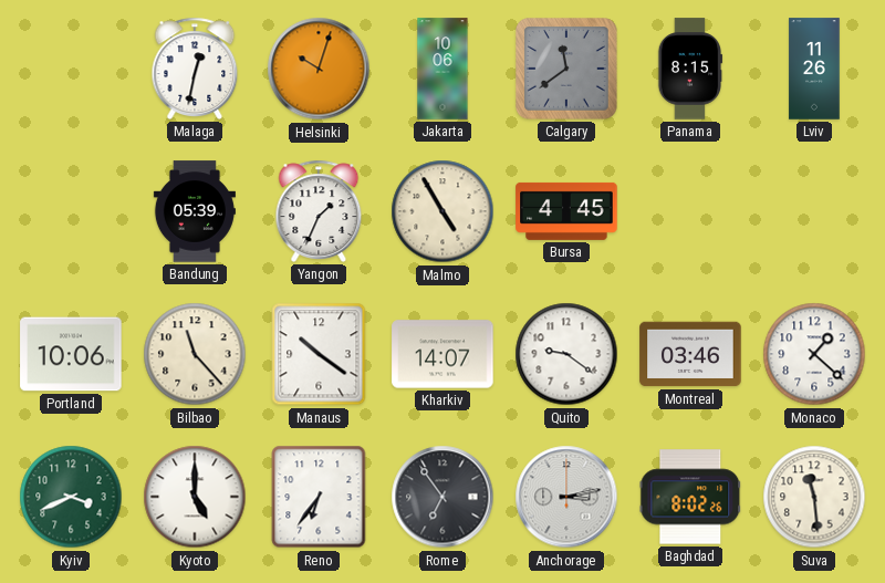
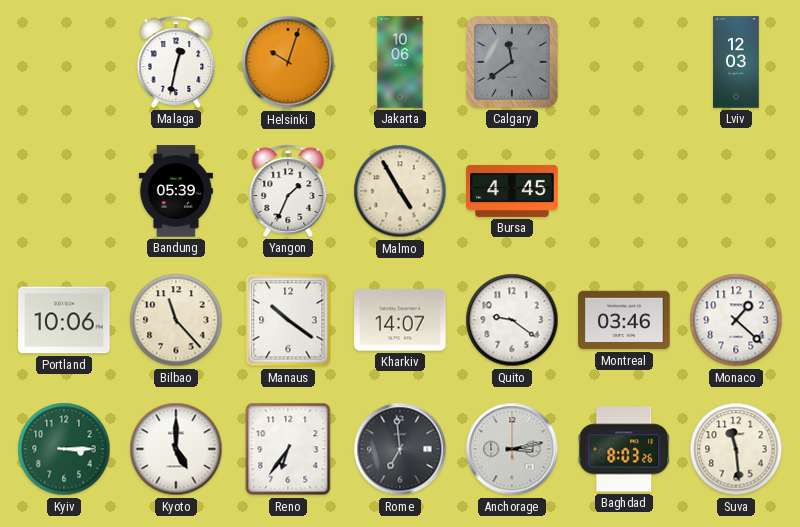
Panama: 8:15 -> none
Lviv: 11:26 -> 12:03
Kyiv: 3:41 -> 3:15
Rome: 6:54 -> 6:59
Baghdad: 8:02 -> 8:03
